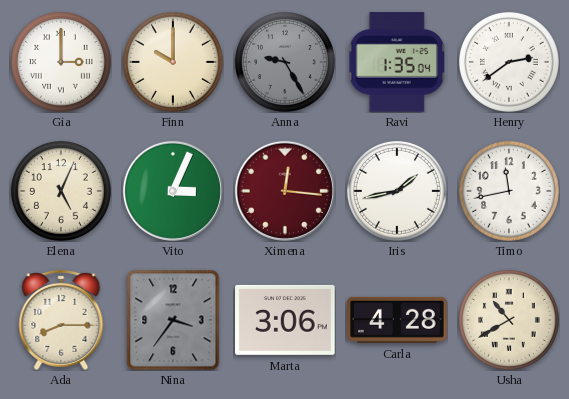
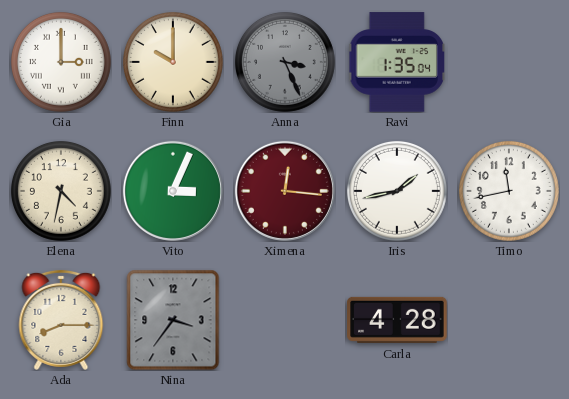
Anna: 9:25 -> 3:26
Henry: 2:39 -> none
Elena: 5:04 -> 4:32
Marta: 3:06 -> none
Usha: 10:40 -> none
